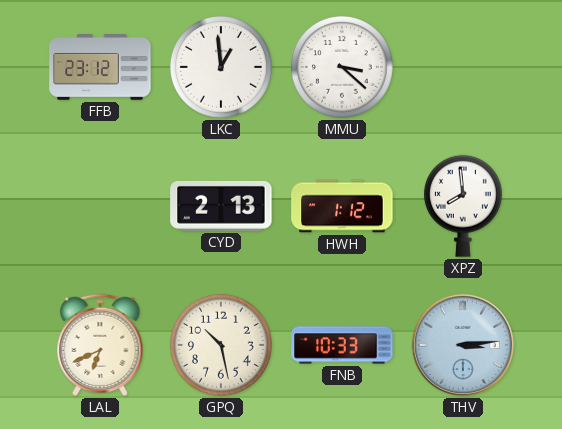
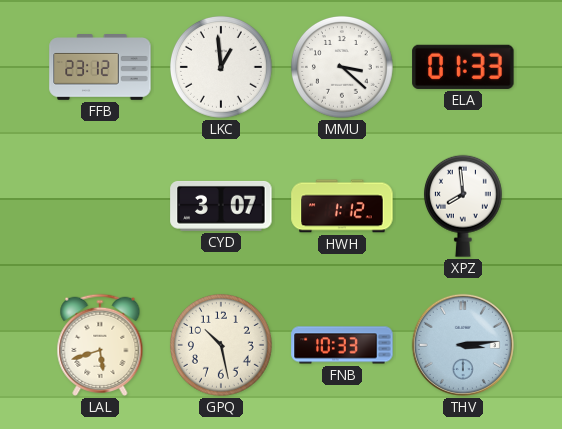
ELA: none -> 01:33
CYD: 2:13 -> 3:07
LAL: 6:41 -> 5:42
